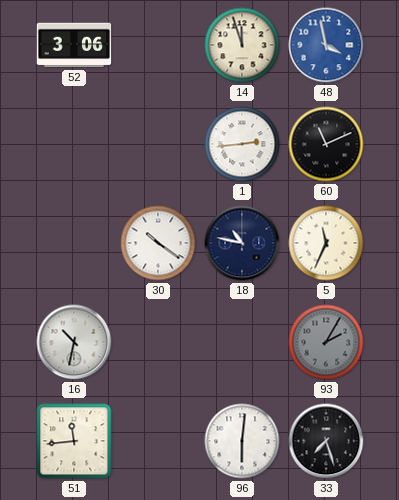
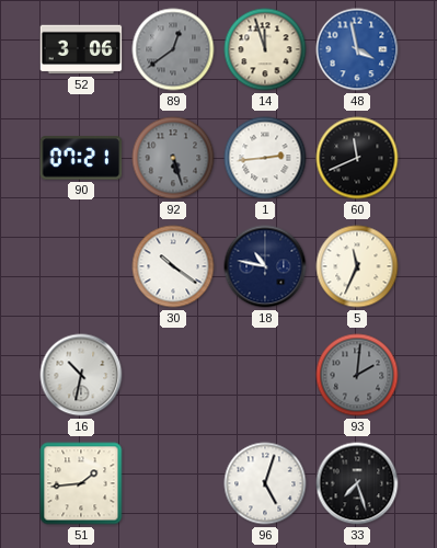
89: none -> 12:39
90: none -> 07:21
92: none -> 5:27
60: 11:11 -> 11:41
93: 2:05 -> 2:01
51: 11:44 -> 1:44
96: 6:01 -> 5:03
